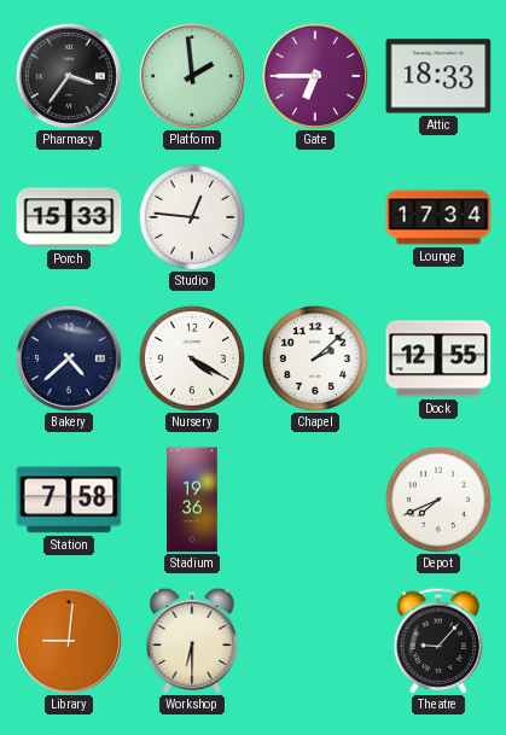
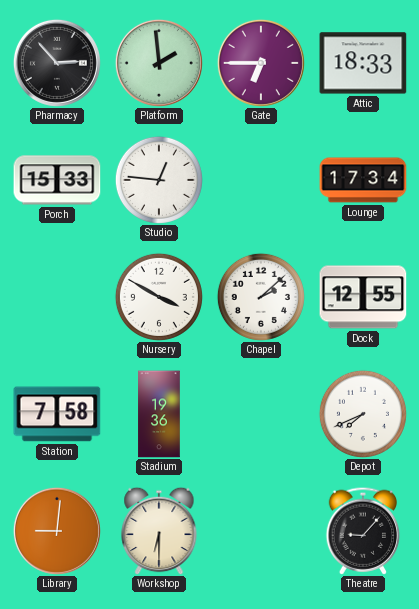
Pharmacy: 3:36 -> 2:53
Bakery: 4:38 -> none
Nursery: 4:20 -> 3:50
